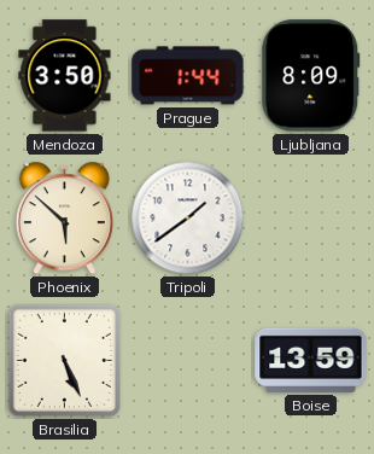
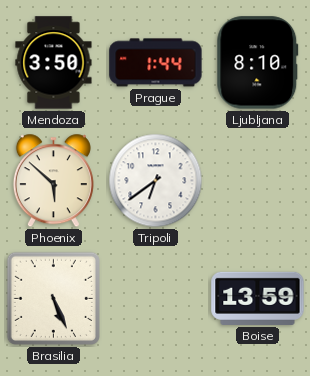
Ljubljana: 8:09 -> 8:10
Tripoli: 1:39 -> 6:39
